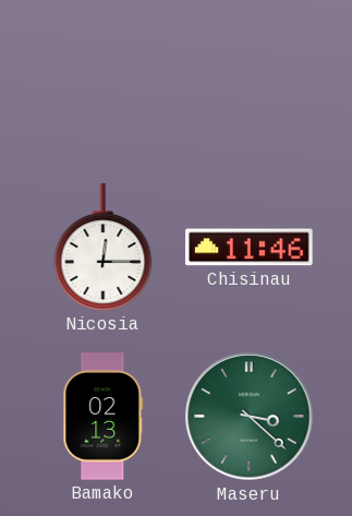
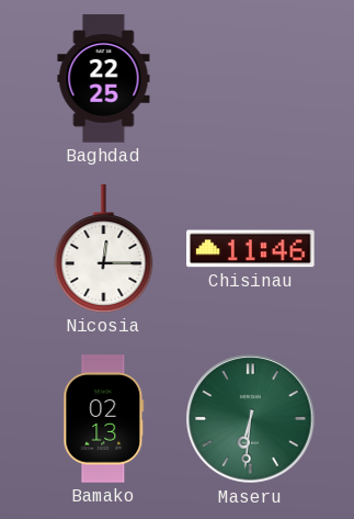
Baghdad: none -> 22:25
Maseru: 3:22 -> 6:31
